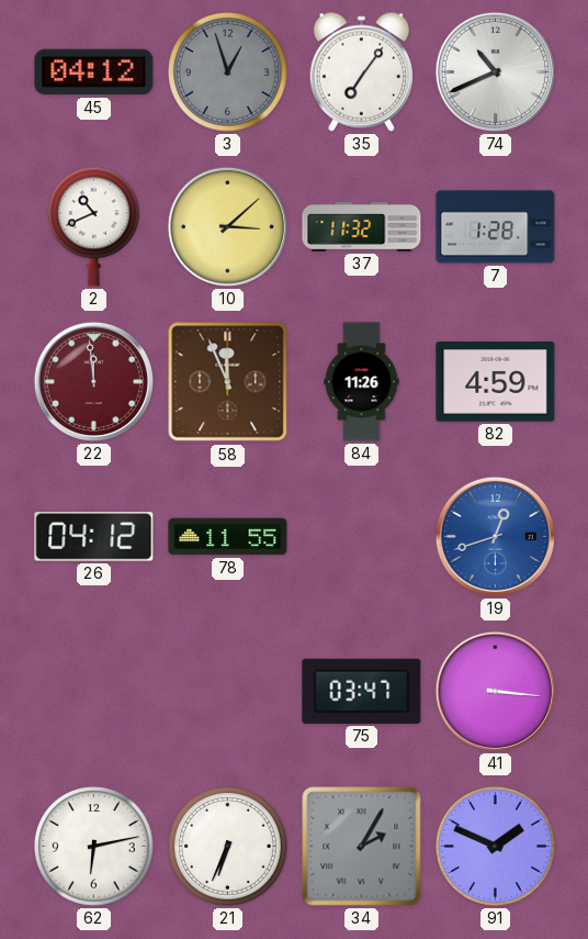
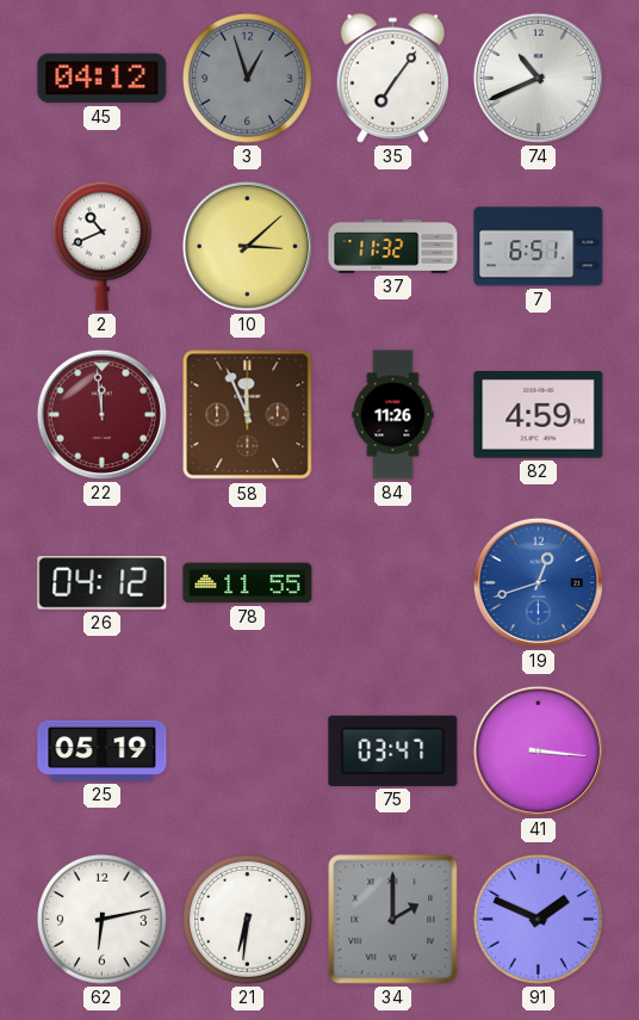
7: 1:28 -> 6:51
25: none -> 05:19
21: 6:34 -> 6:31
34: 2:05 -> 2:00
